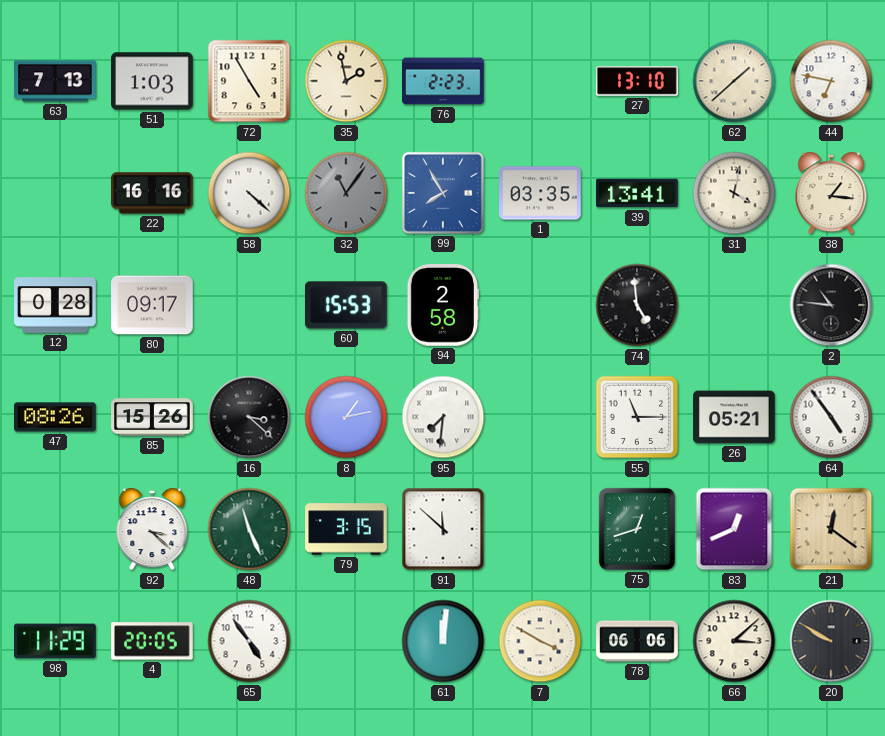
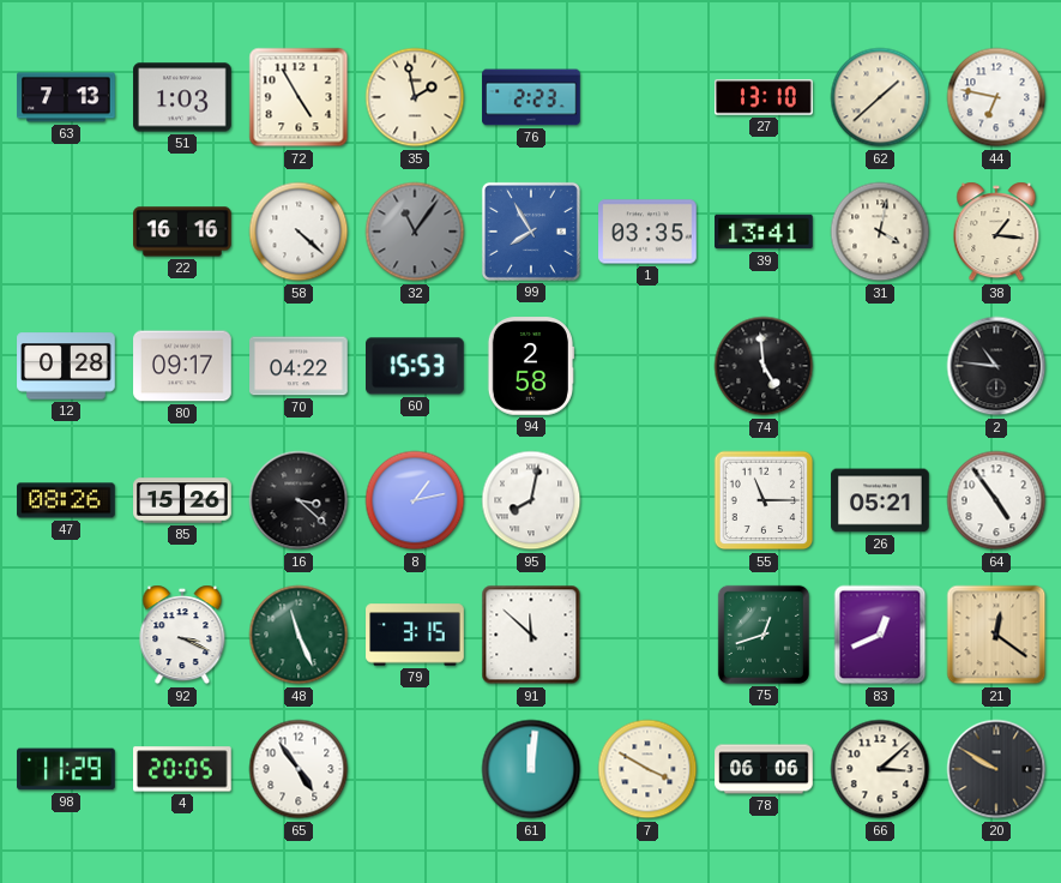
70: none -> 04:22
95: 7:31 -> 8:02
92: 3:22 -> 3:19
